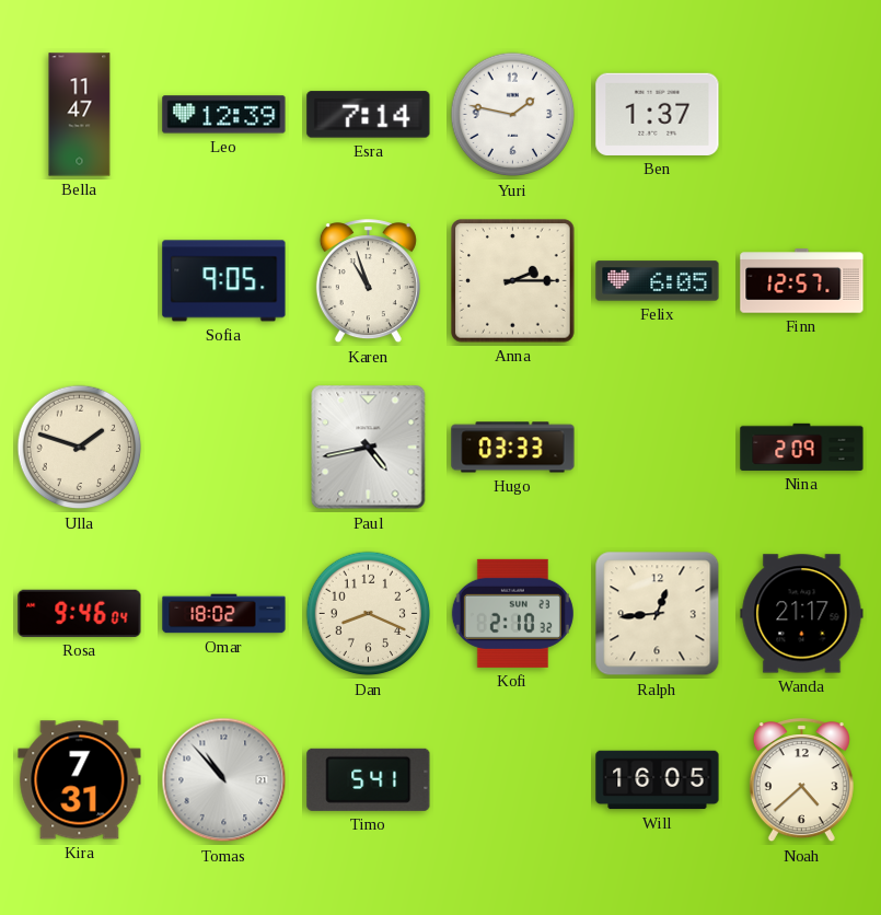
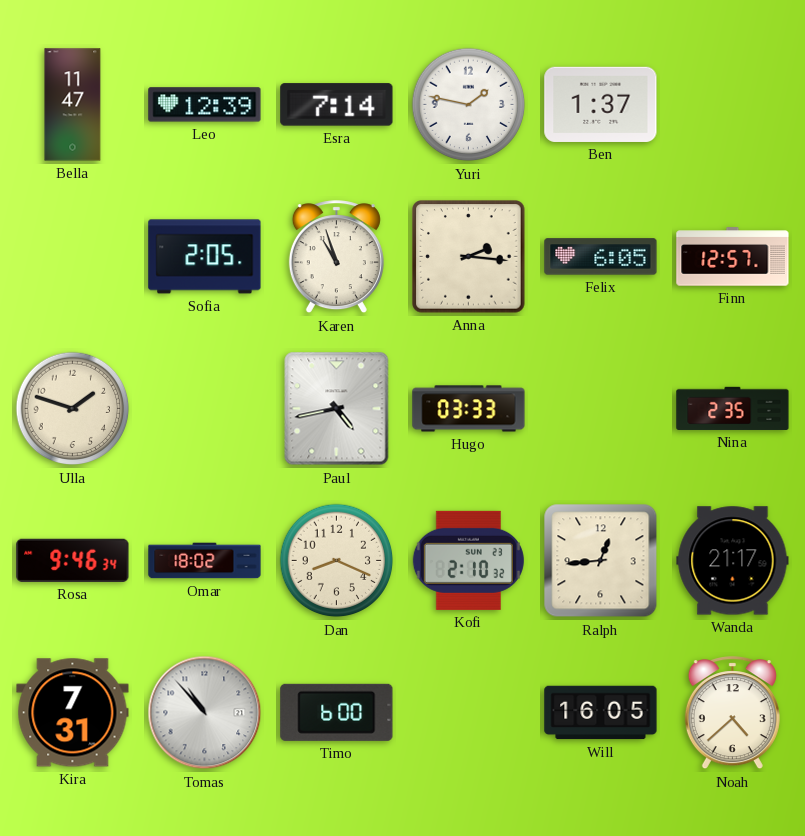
Sofia: 9:05 -> 2:05
Anna: 2:15 -> 2:16
Nina: 2:09 -> 2:35
Rosa: 9:46:04 -> 9:46:34
Timo: 5:41 -> 6:00
